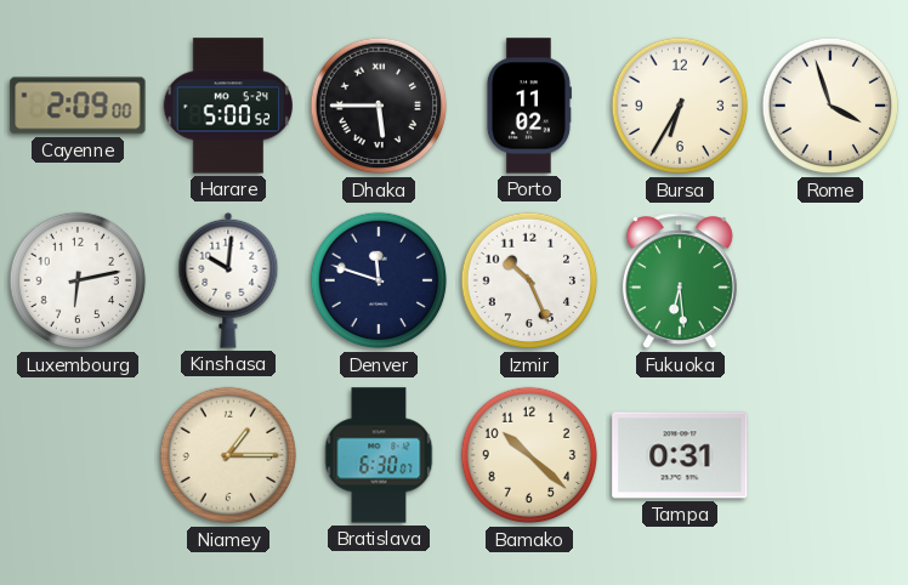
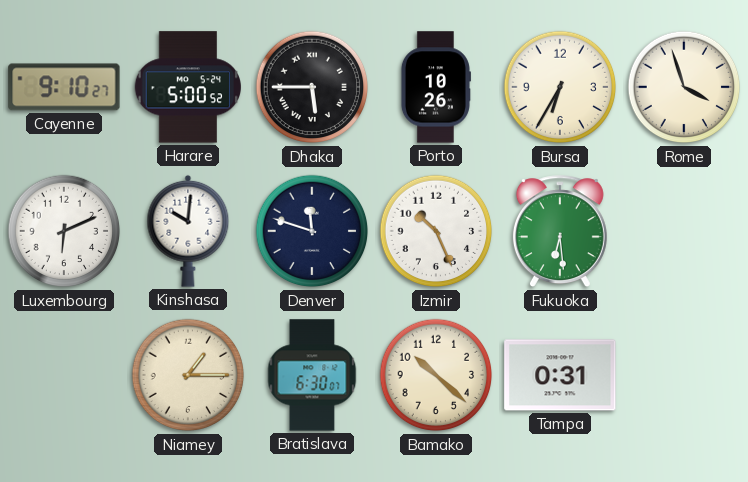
Cayenne: 2:09 -> 9:10
Porto: 11:02 -> 10:26
Luxembourg: 6:13 -> 6:11
